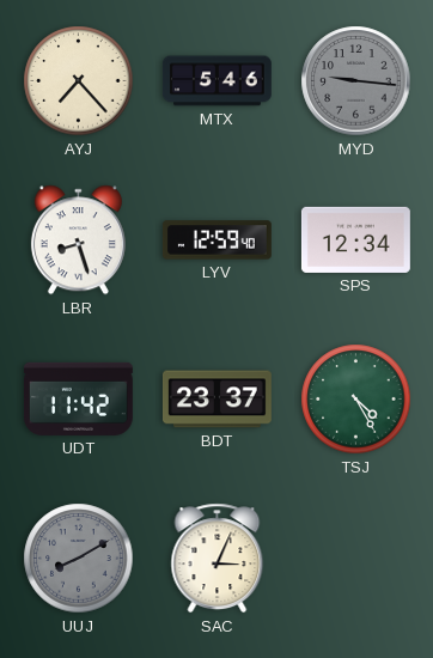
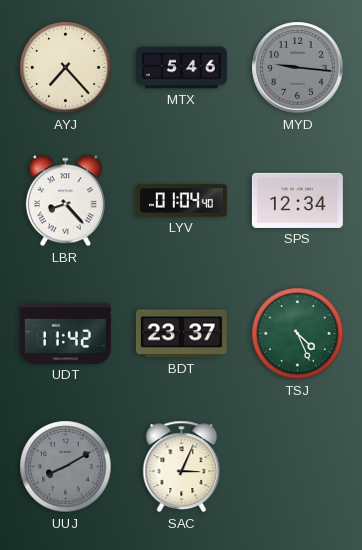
LBR: 8:27 -> 8:23
LYV: 12:59 -> 01:04
TSJ: 4:25 -> 4:26
